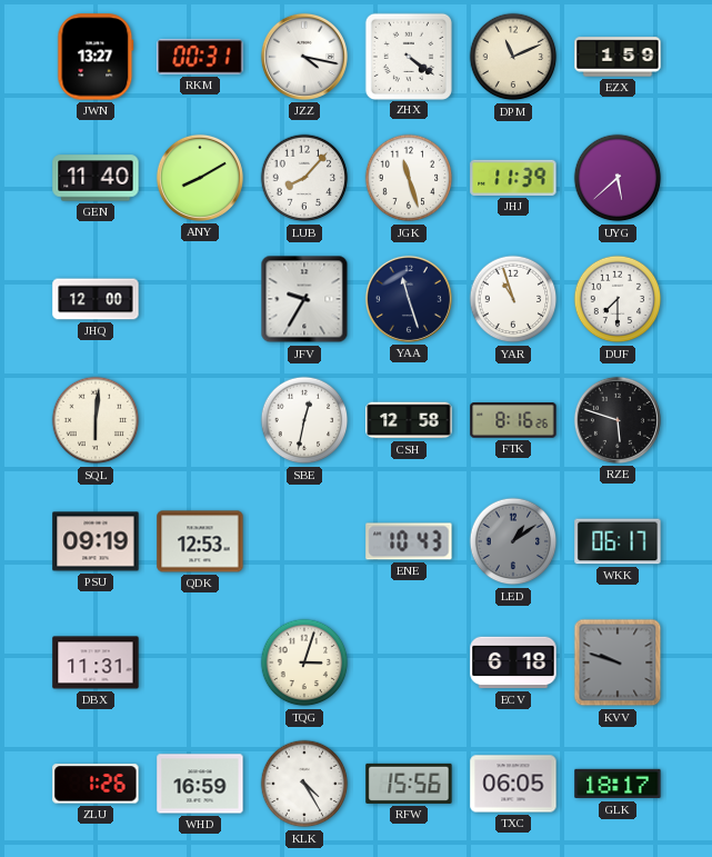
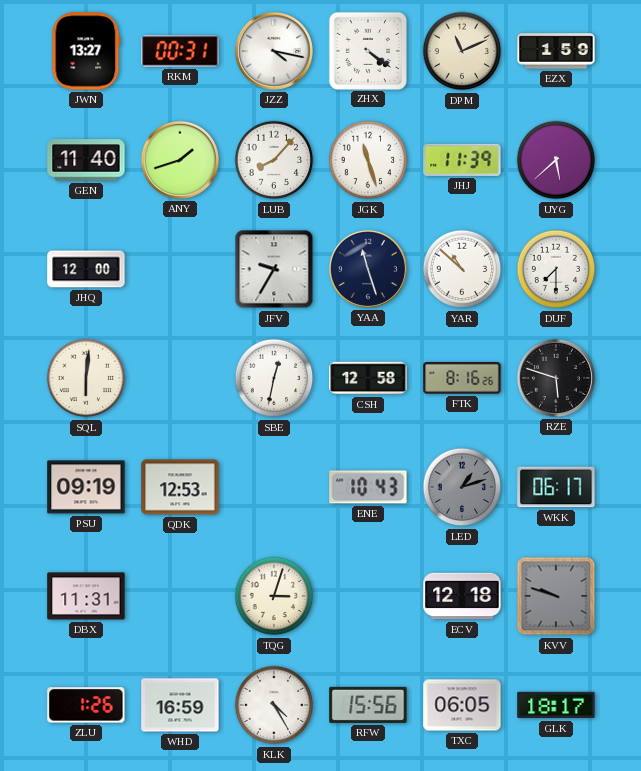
ANY: 8:10 -> 1:42
YAR: 10:57 -> 10:52
LED: 1:09 -> 1:12
ECV: 6:18 -> 12:18
